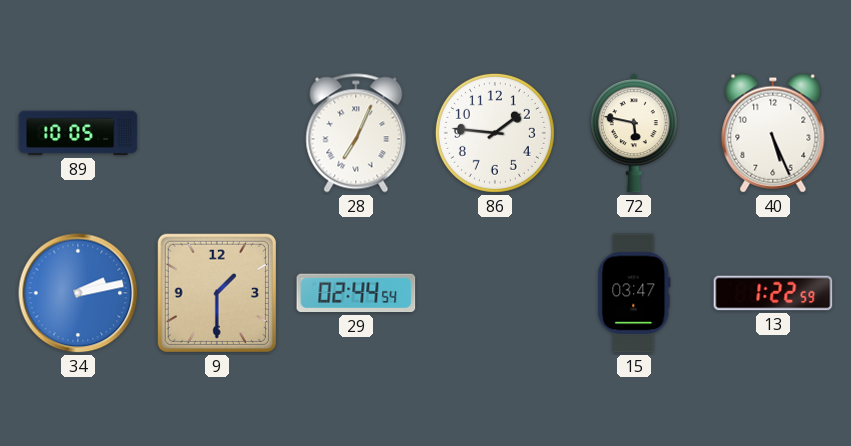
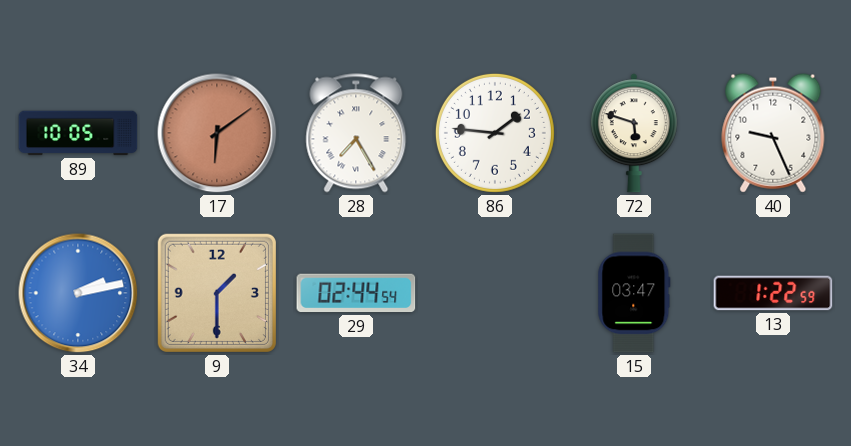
17: none -> 6:09
28: 7:04 -> 7:25
72: 5:47 -> 5:48
40: 5:26 -> 9:26
